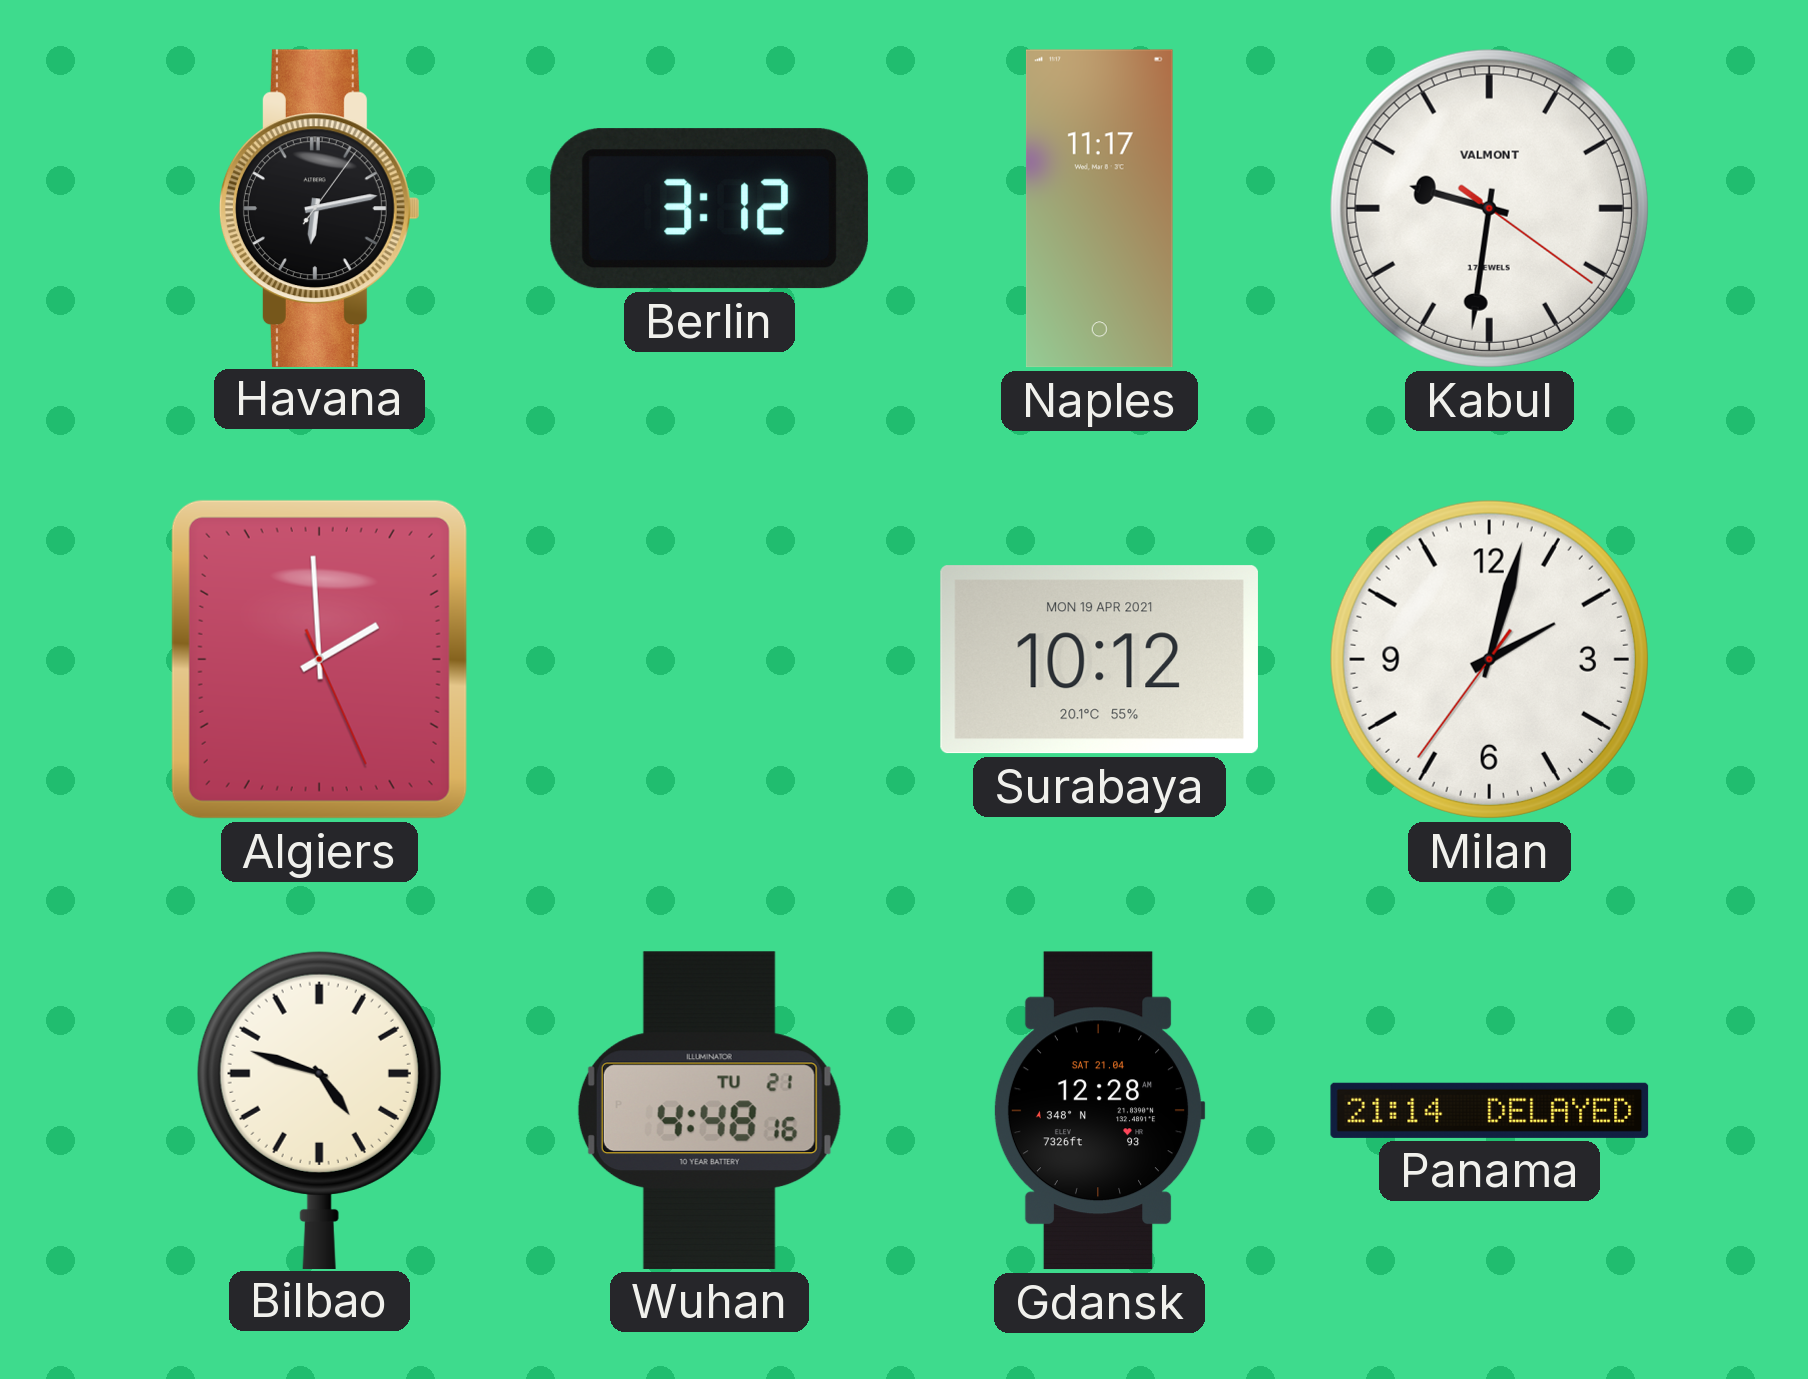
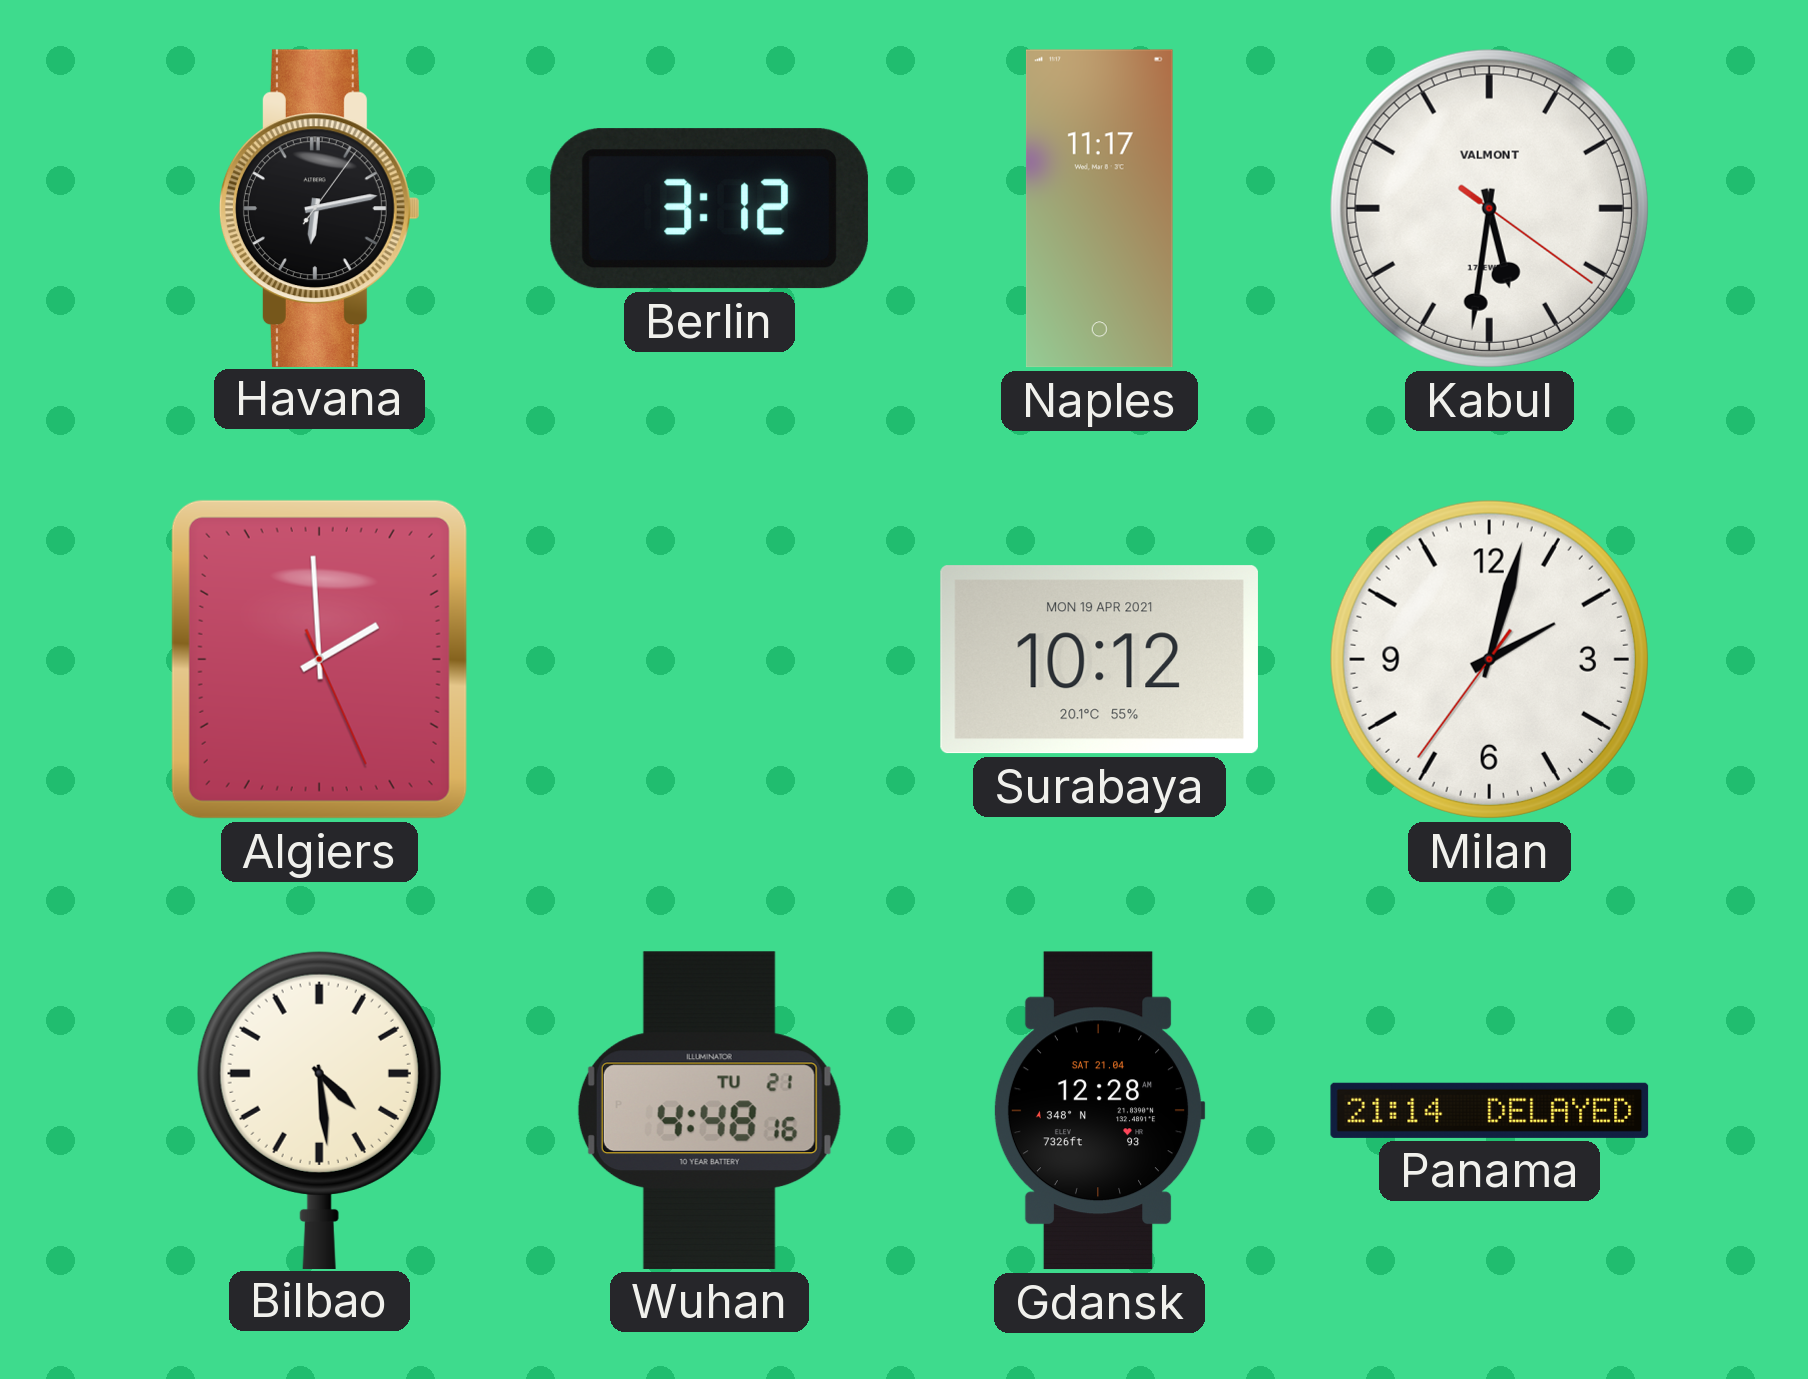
Kabul: 9:31 -> 5:31
Bilbao: 4:48 -> 4:29
